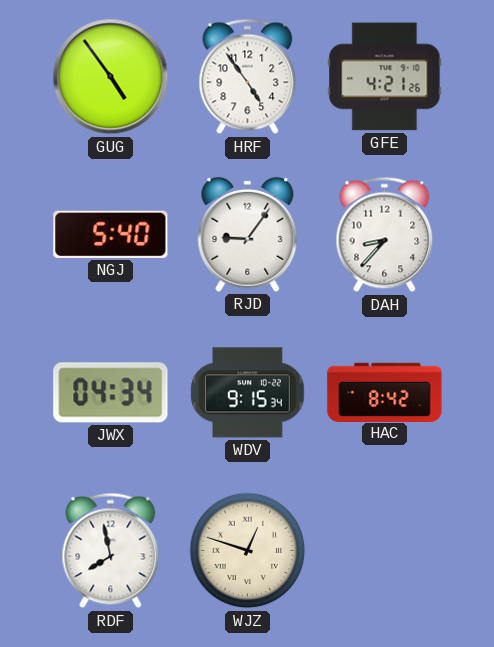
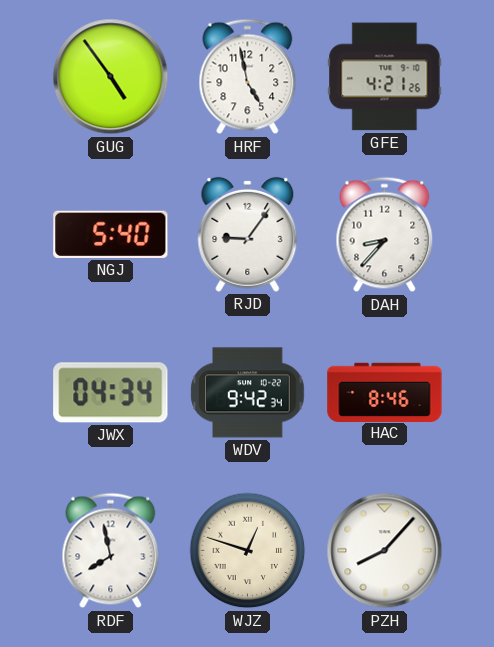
HRF: 4:54 -> 4:58
WDV: 9:15 -> 9:42
HAC: 8:42 -> 8:46
PZH: none -> 8:07
